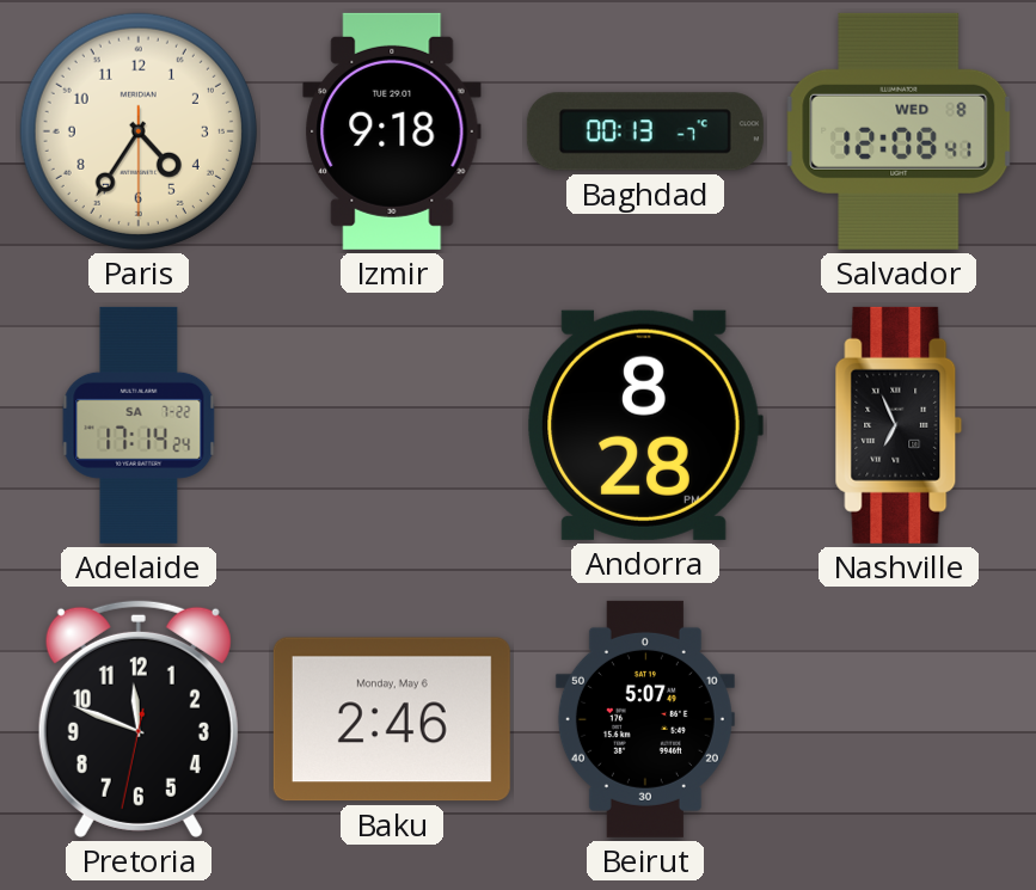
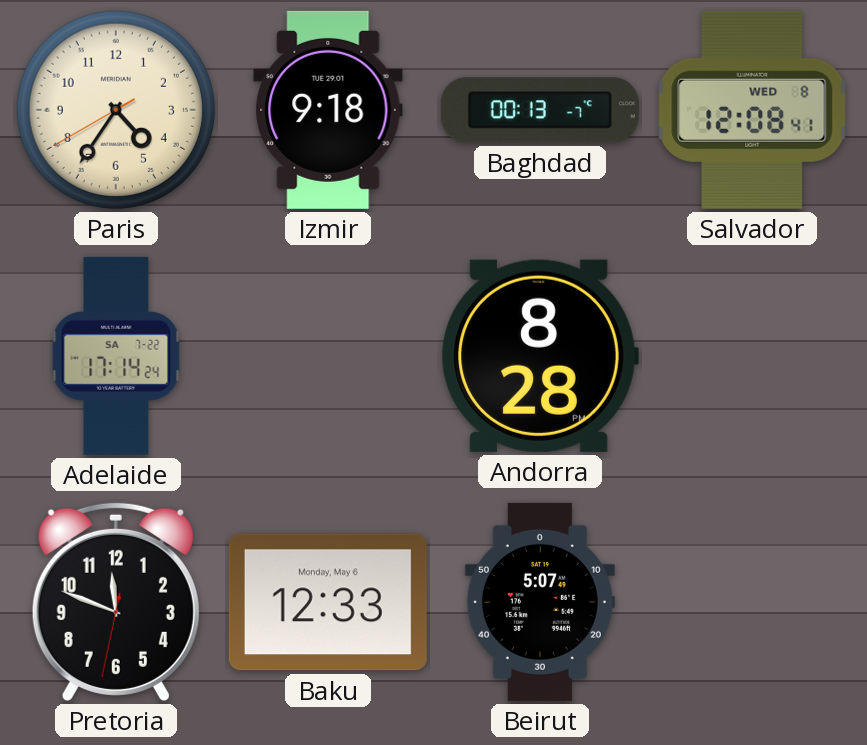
Paris: 4:35:30 -> 4:35:40
Nashville: 6:56 -> none
Baku: 2:46 -> 12:33
